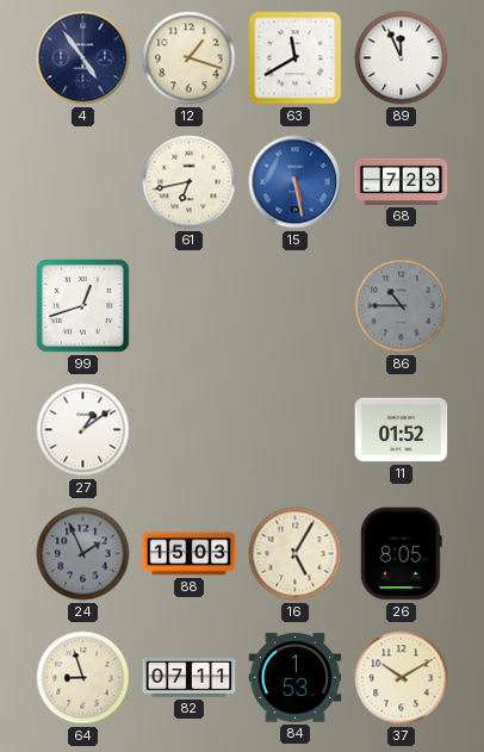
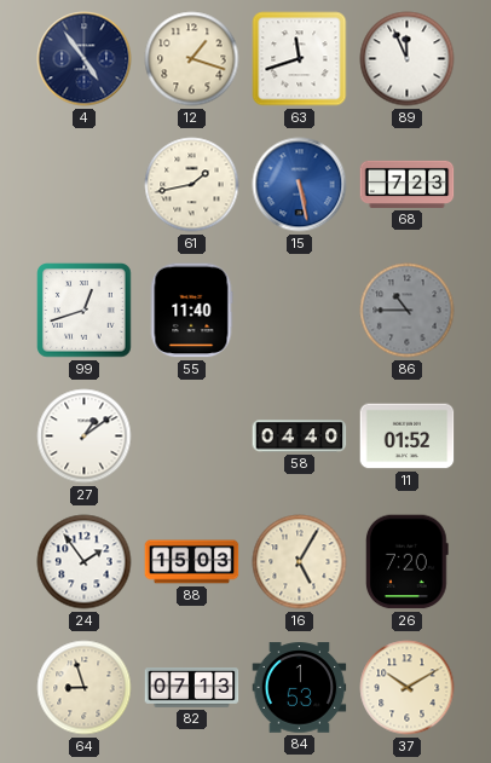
63: 11:40 -> 11:42
61: 6:43 -> 1:43
55: none -> 11:40
58: none -> 04:40
24: 1:56 -> 1:54
24 dial: grey -> white
26: 8:05 -> 7:20
82: 07:11 -> 07:13
